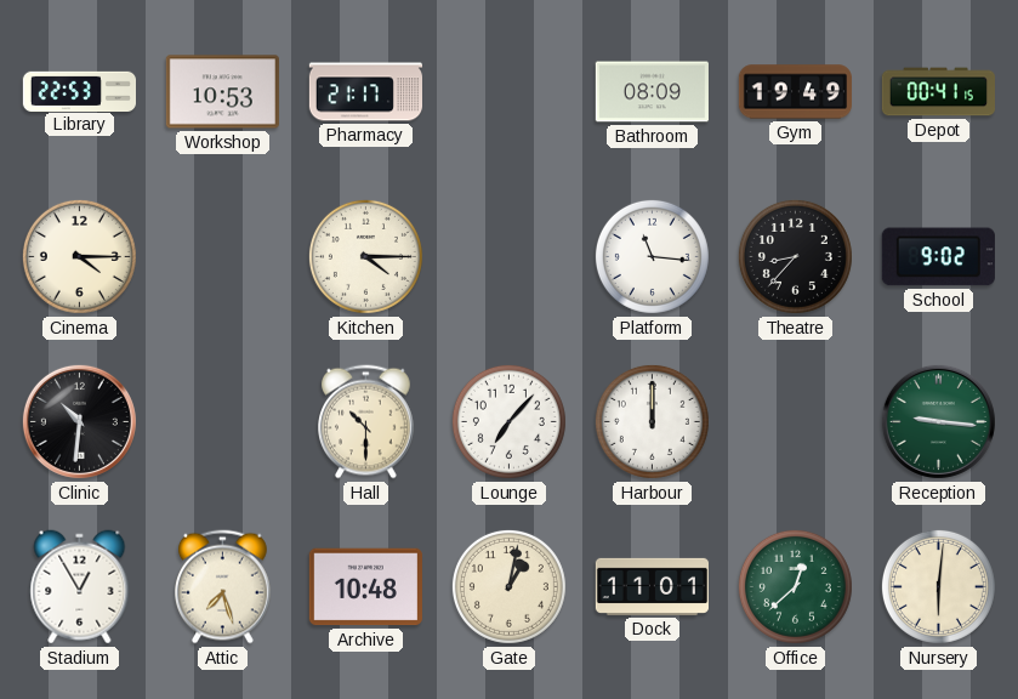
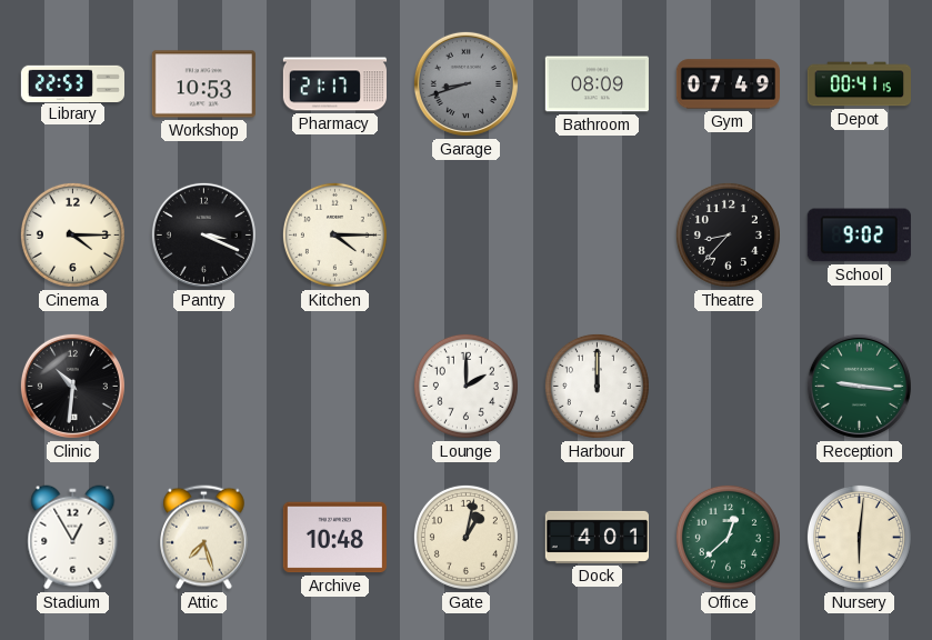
Garage: none -> 8:42
Gym: 19:49 -> 07:49
Pantry: none -> 3:19
Platform: 11:16 -> none
Hall: 10:30 -> none
Lounge: 7:07 -> 2:00
Dock: 11:01 -> 4:01
